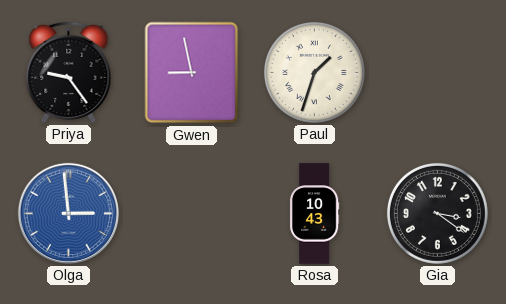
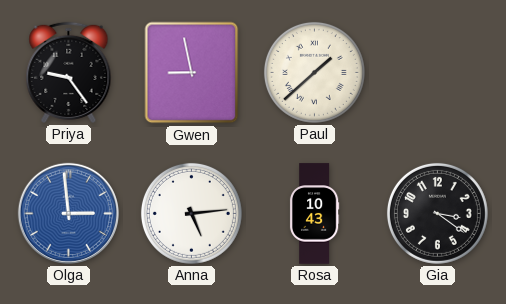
Paul: 1:33 -> 1:38
Anna: none -> 5:14
